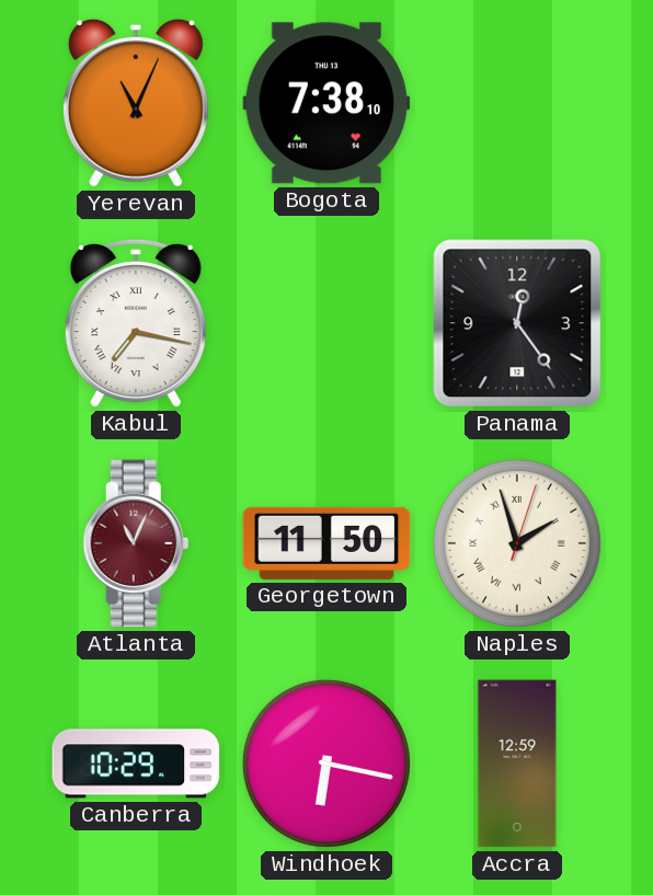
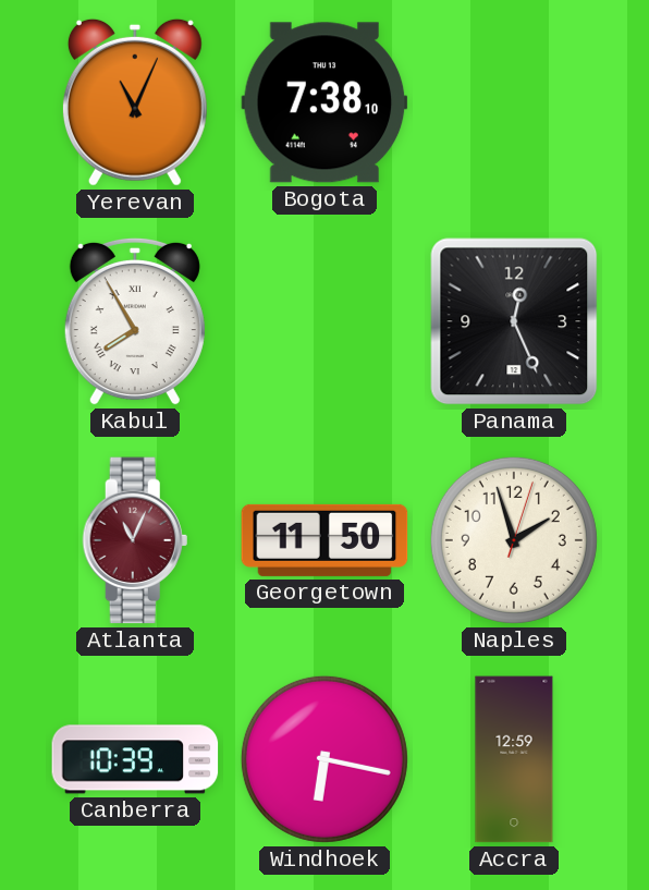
Kabul: 7:17 -> 7:55
Panama: 12:24 -> 12:26
Naples numerals: Roman -> Arabic
Canberra: 10:29 -> 10:39
